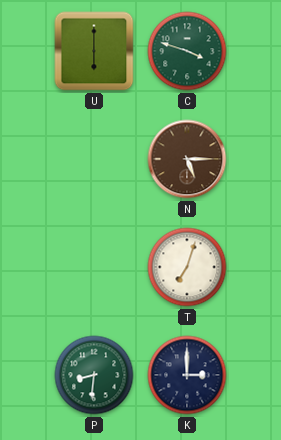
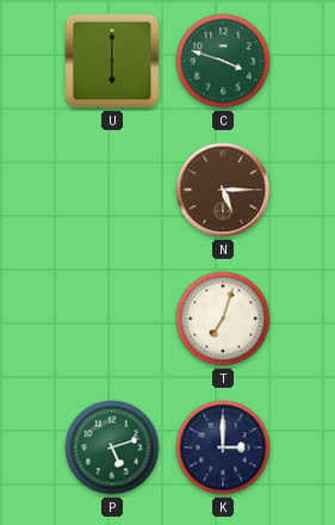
P: 8:31 -> 5:12
